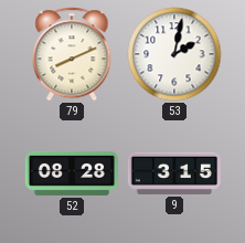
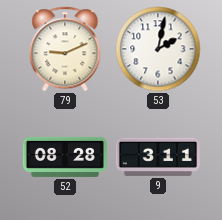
79: 8:11 -> 9:11
9: 3:15 -> 3:11
